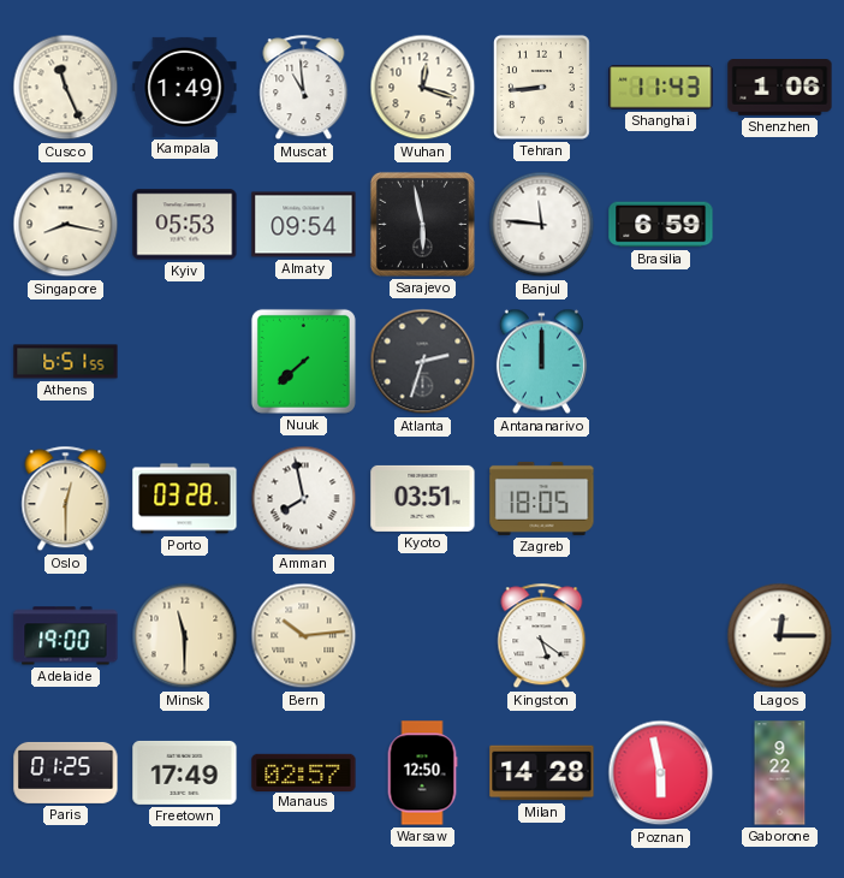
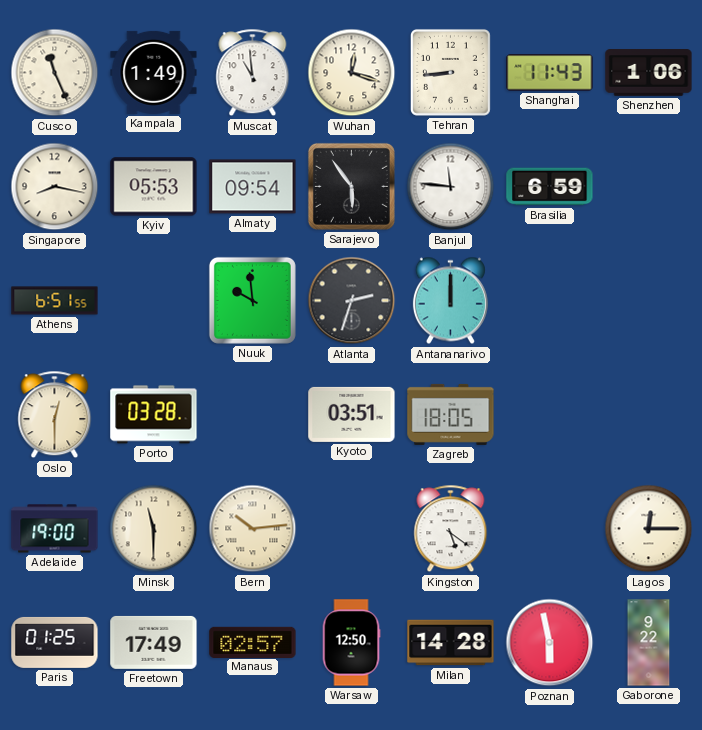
Sarajevo: 5:58 -> 5:54
Nuuk: 7:38 -> 9:59
Amman: 7:58 -> none
